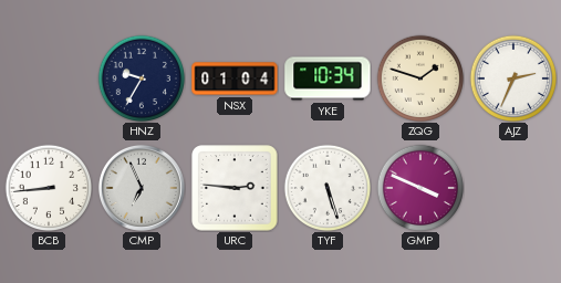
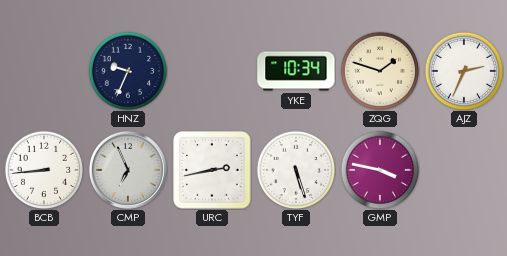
HNZ: 9:35 -> 9:34
NSX: 01:04 -> none
URC: 2:46 -> 2:43
GMP: 3:49 -> 3:47
